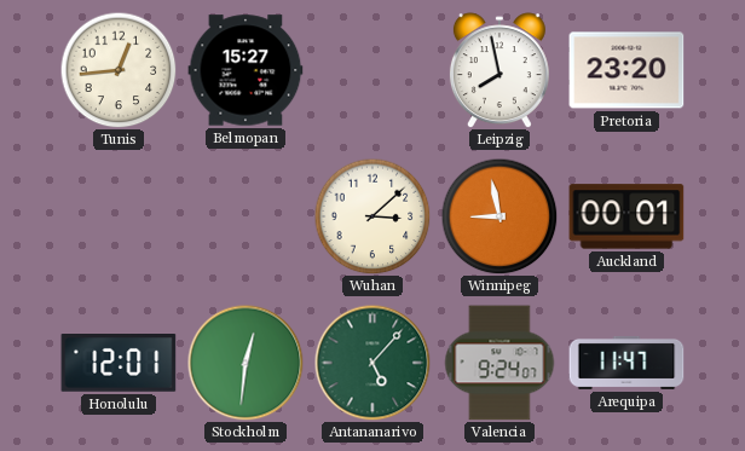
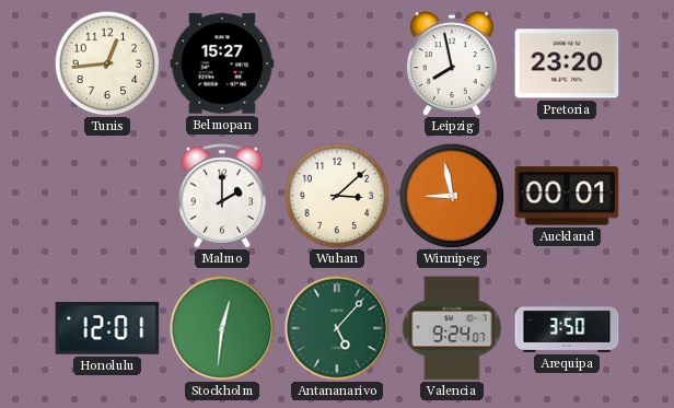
Malmo: none -> 2:00
Arequipa: 11:47 -> 3:50
